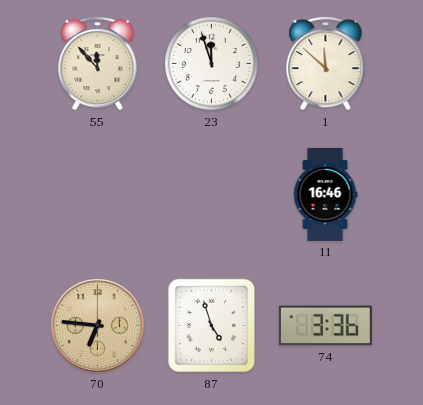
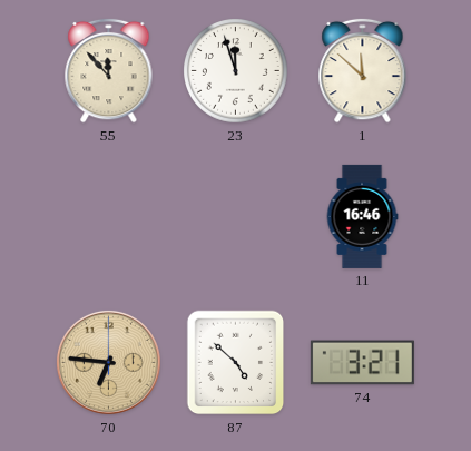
87: 4:57 -> 4:52
74: 3:36 -> 3:21
